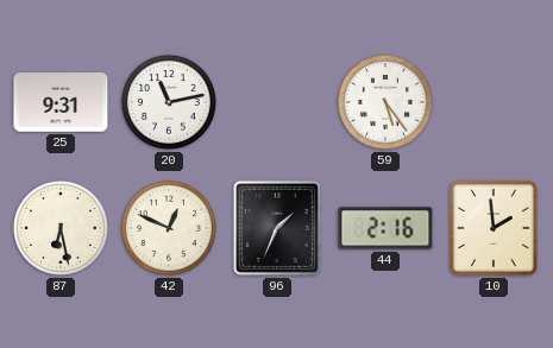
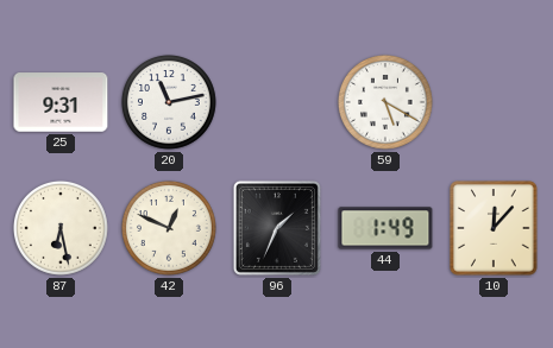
59: 5:24 -> 5:20
44: 2:16 -> 1:49
10: 1:59 -> 12:07
